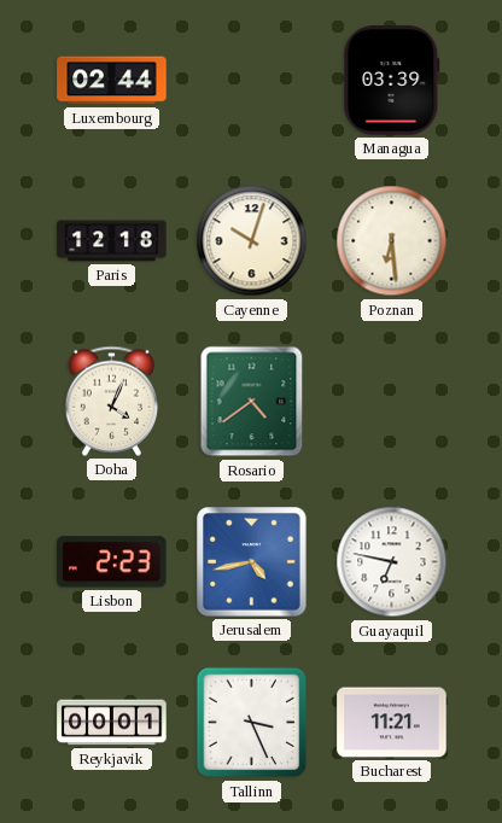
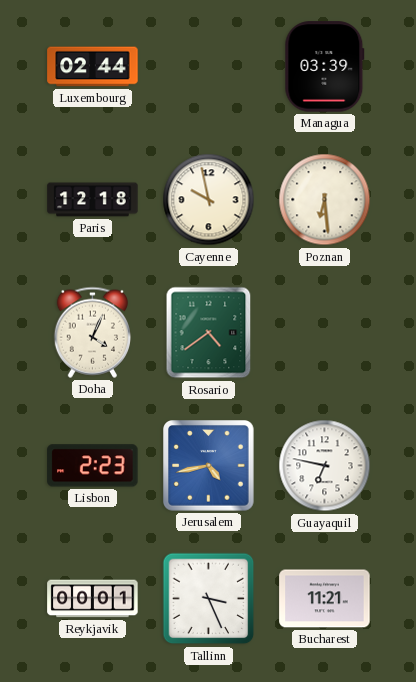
Cayenne: 10:03 -> 9:58
